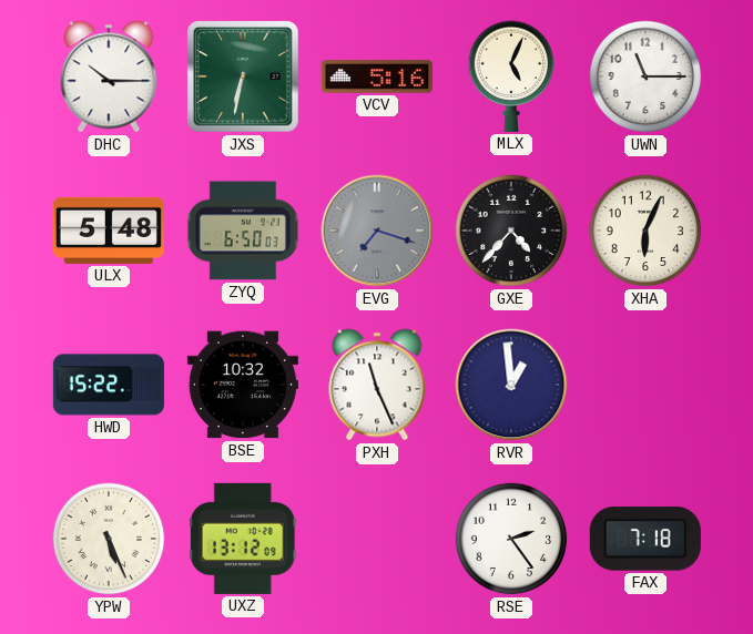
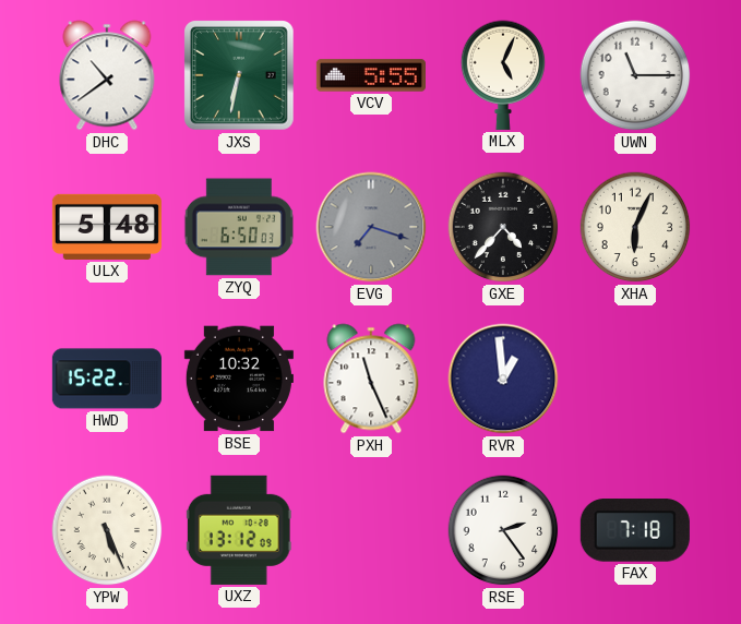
DHC: 10:15 -> 10:39
VCV: 5:16 -> 5:55
